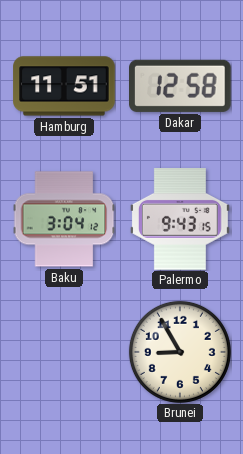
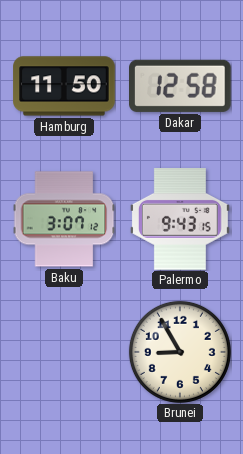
Hamburg: 11:51 -> 11:50
Baku: 3:04 -> 3:07
